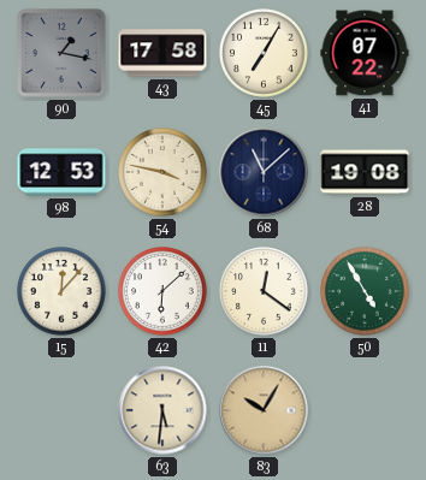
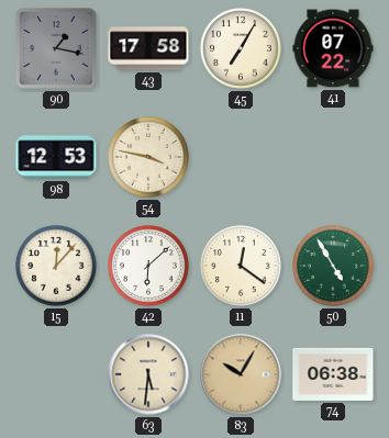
68: 11:08 -> none
28: 19:08 -> none
74: none -> 06:38
